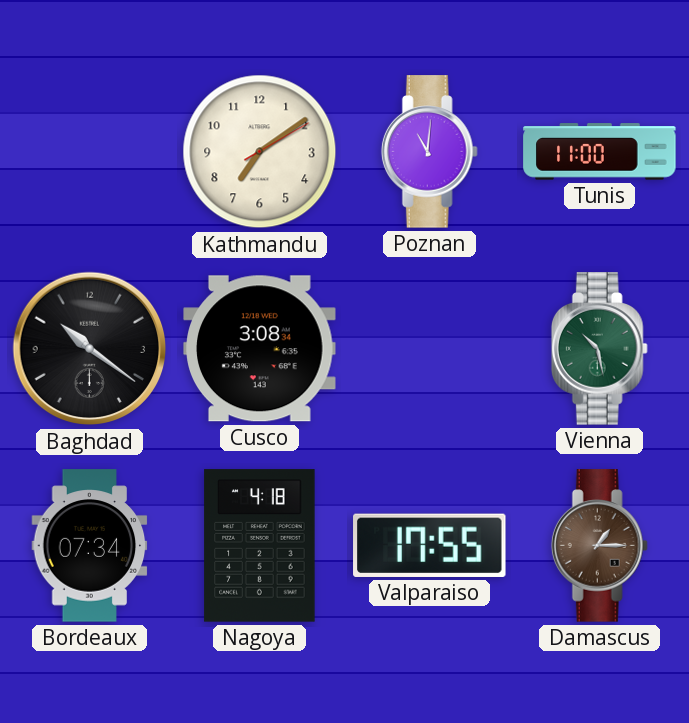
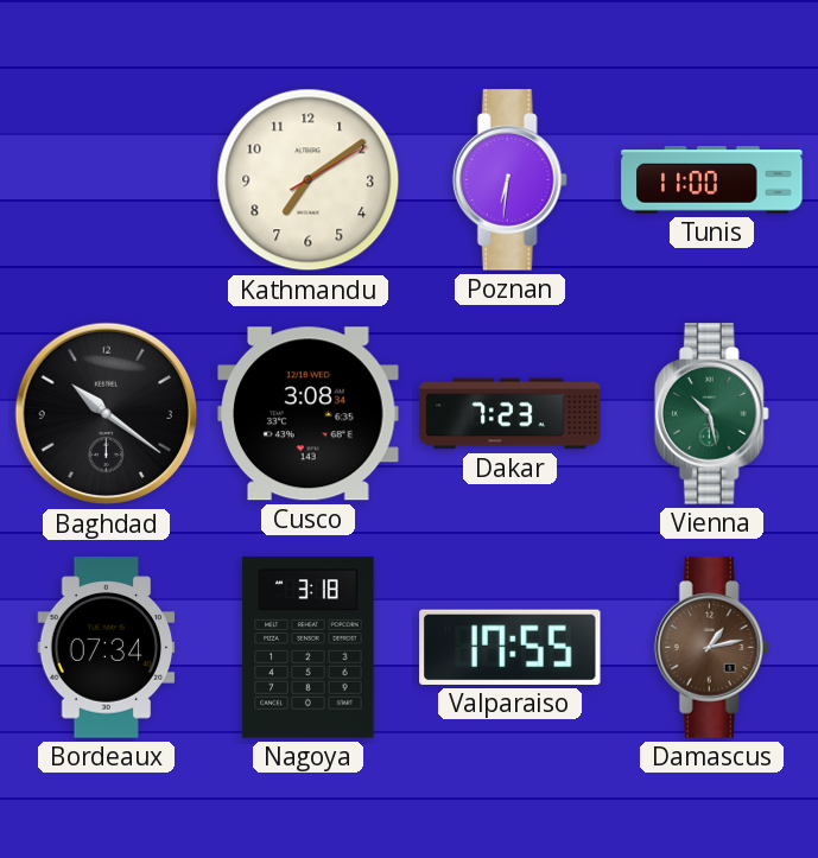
Poznan: 11:01 -> 6:31
Dakar: none -> 7:23
Nagoya: 4:18 -> 3:18
Damascus: 1:15 -> 1:13
